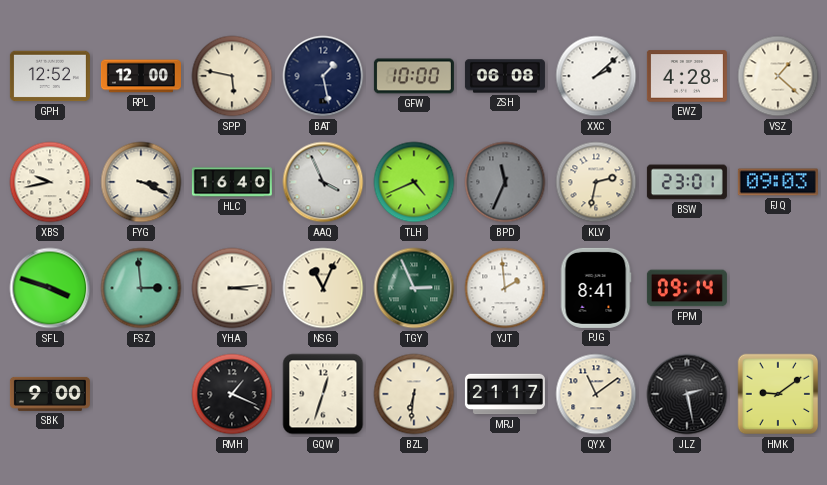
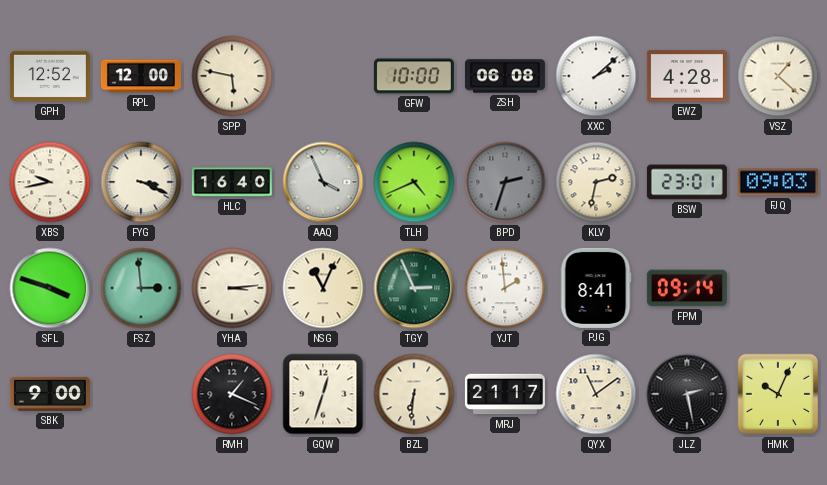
BAT: 1:28 -> none
BPD: 11:34 -> 2:33
HMK: 9:09 -> 10:04
